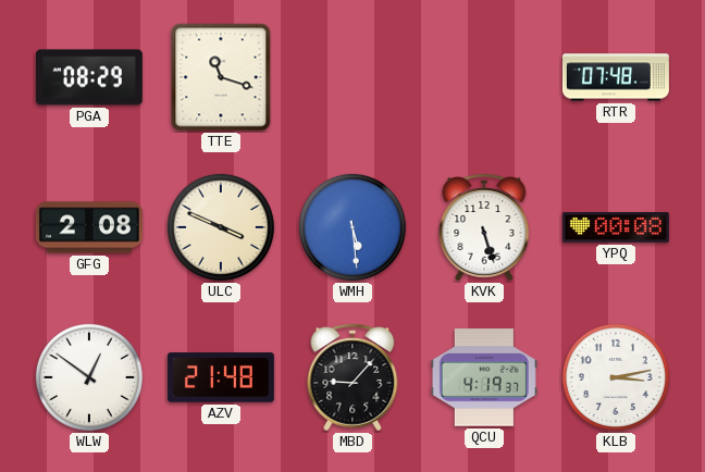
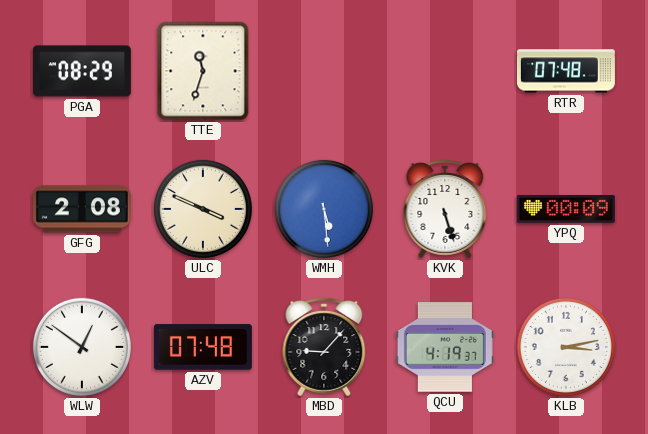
TTE: 11:18 -> 11:33
YPQ: 00:08 -> 00:09
AZV: 21:48 -> 07:48
